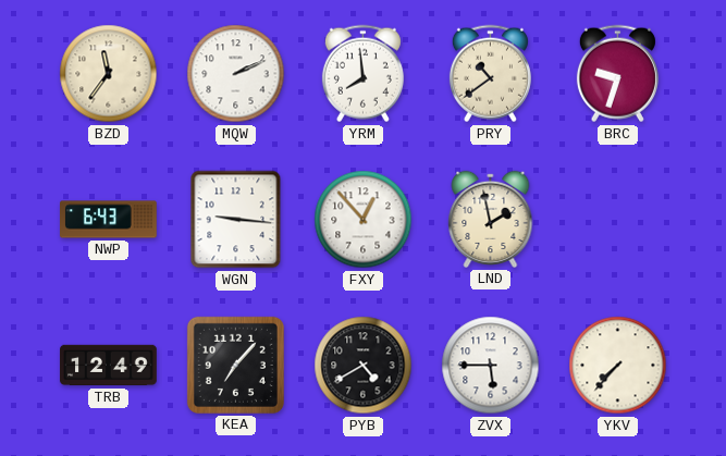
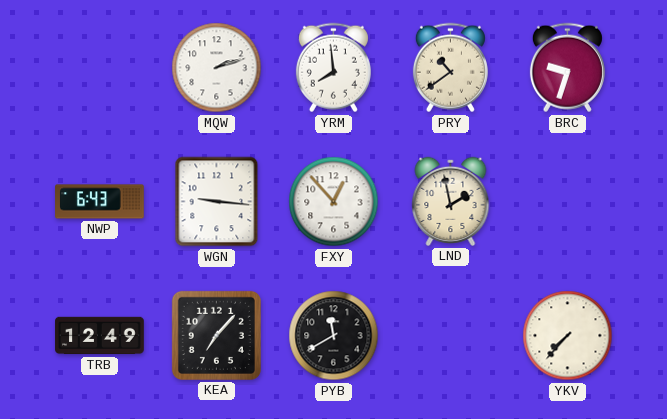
BZD: 11:36 -> none
MQW: 2:11 -> 2:12
PYB: 4:40 -> 11:40
ZVX: 5:45 -> none
